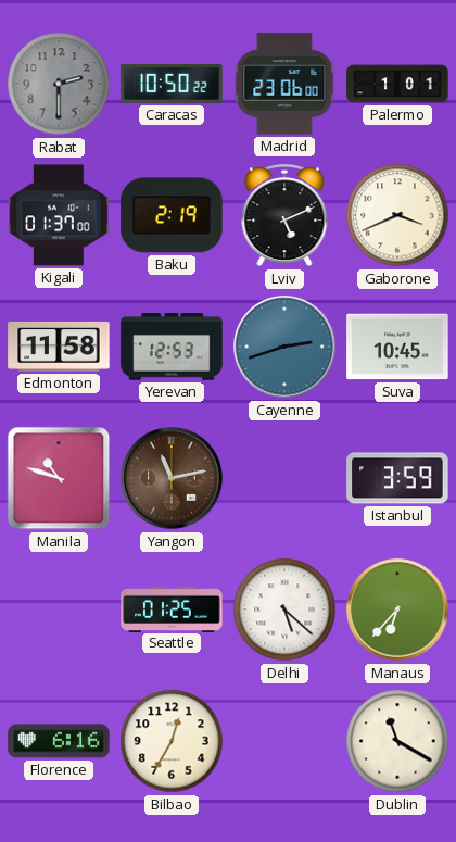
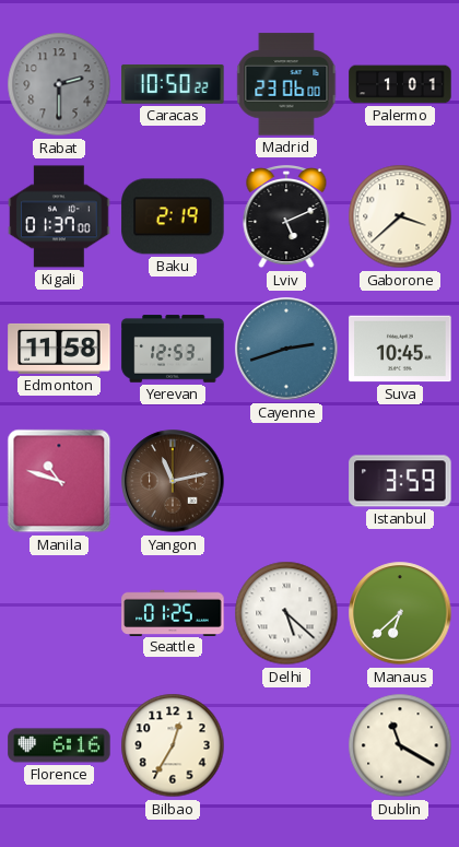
Gaborone: 3:41 -> 3:38
Manaus: 6:37 -> 6:38
